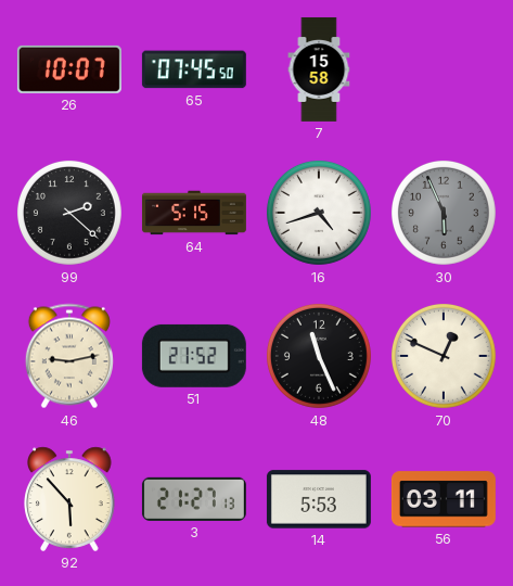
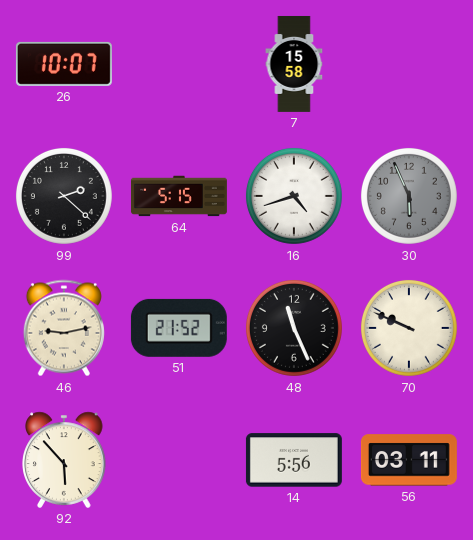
65: 07:45 -> none
70: 12:49 -> 9:49
3: 21:27 -> none
14: 5:53 -> 5:56
